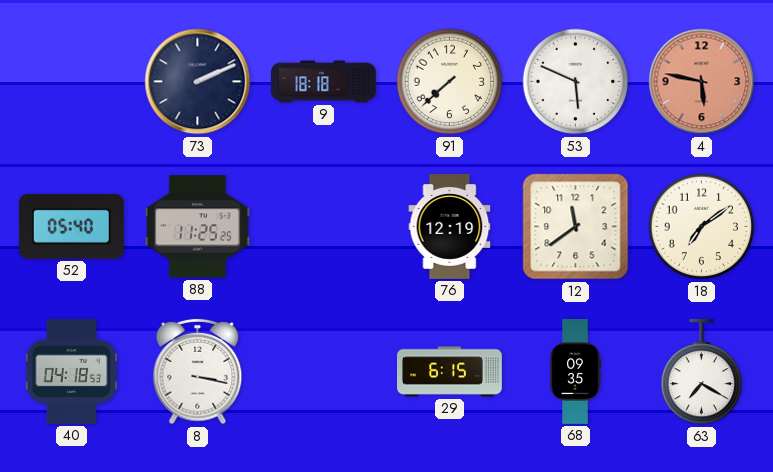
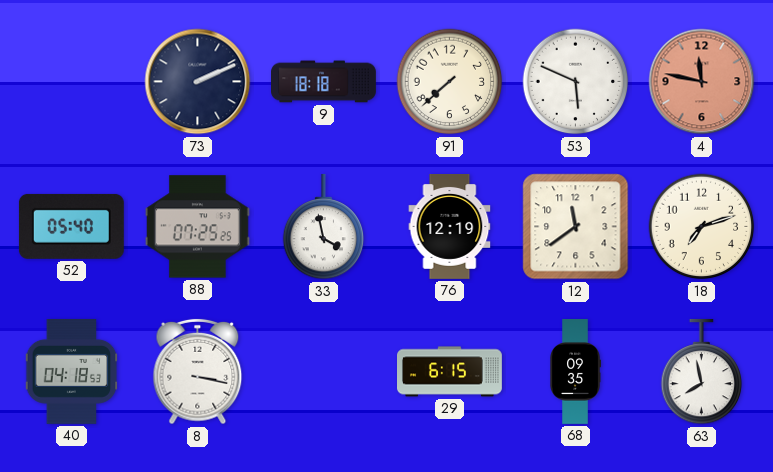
4: 5:47 -> 11:47
88: 11:25 -> 07:25
33: none -> 3:58
18: 7:09 -> 7:12
63: 7:20 -> 7:58
